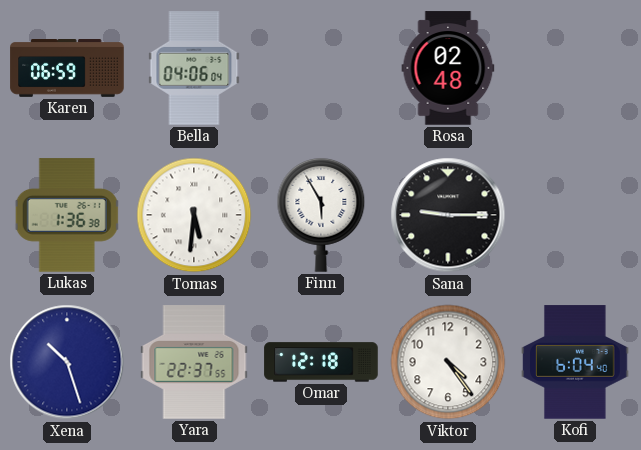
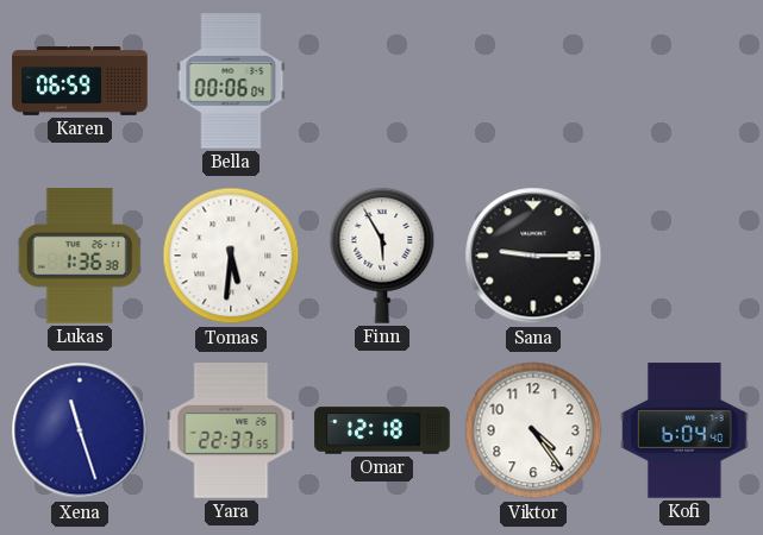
Bella: 04:06 -> 00:06
Rosa: 02:48 -> none
Xena: 10:27 -> 11:27
